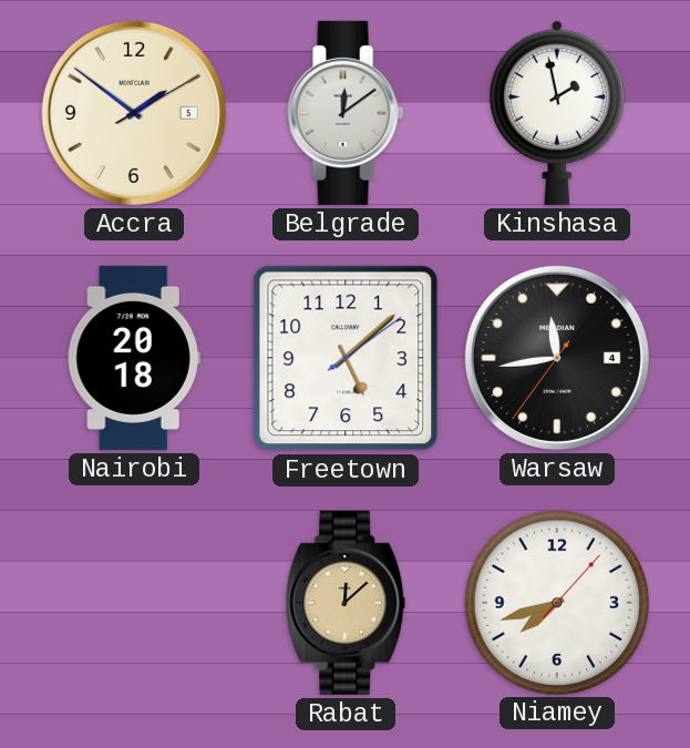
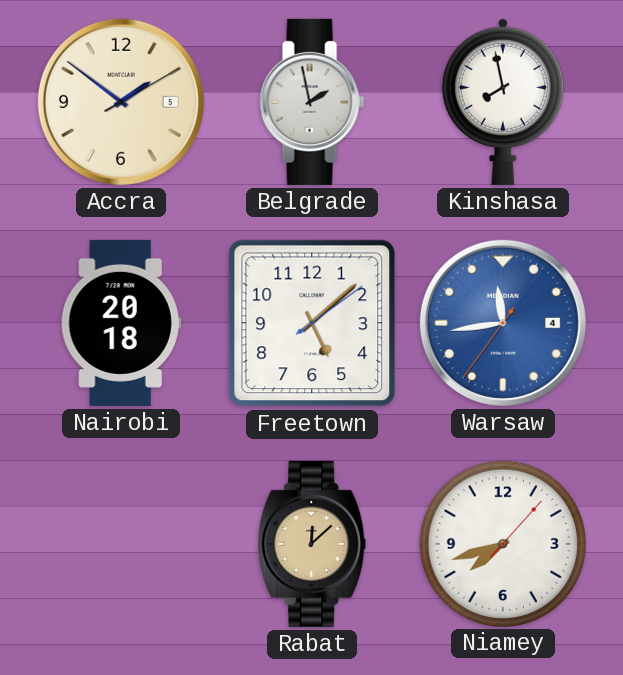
Belgrade: 12:09 -> 1:58
Kinshasa: 1:58 -> 7:58
Warsaw dial: black -> blue
